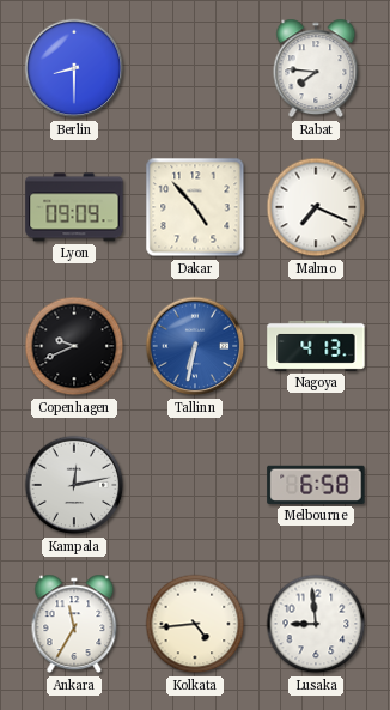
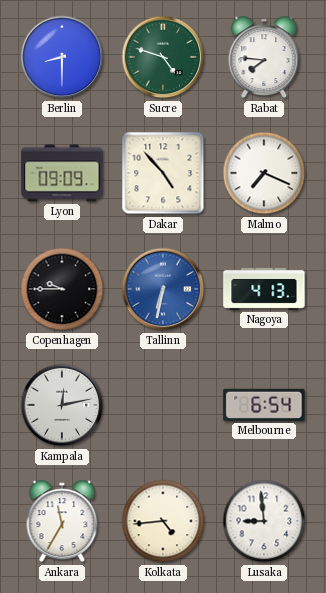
Sucre: none -> 4:48
Copenhagen: 9:41 -> 9:45
Melbourne: 6:58 -> 6:54
